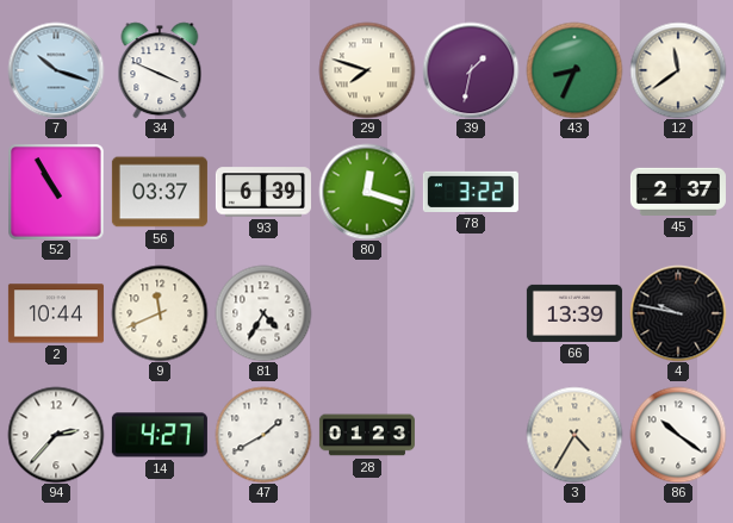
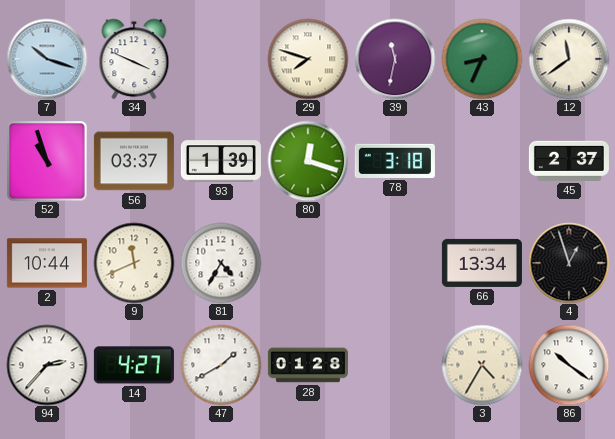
39: 1:32 -> 11:32
52: 10:55 -> 10:57
93: 6:39 -> 1:39
78: 3:22 -> 3:18
66: 13:39 -> 13:34
4: 9:47 -> 12:57
28: 01:23 -> 01:28
